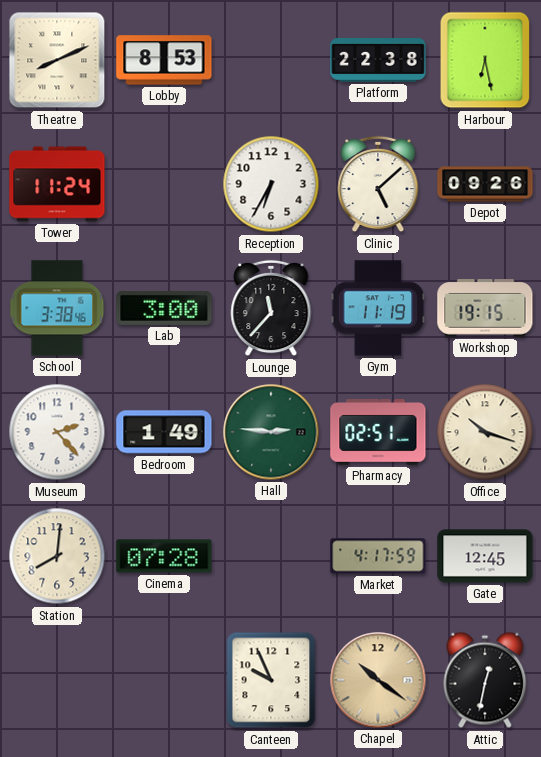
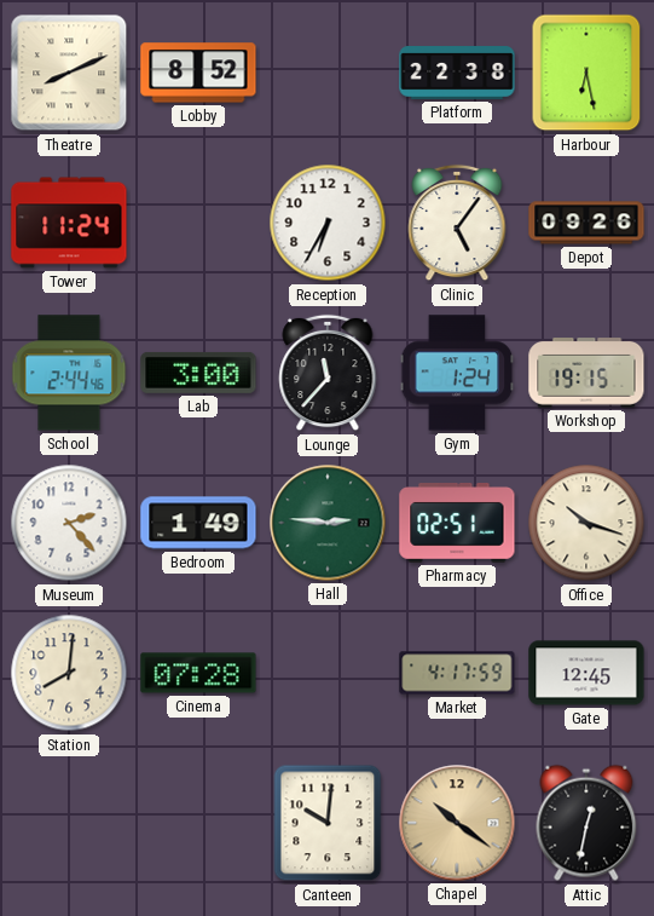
Lobby: 8:53 -> 8:52
Clinic: 5:08 -> 5:06
School: 3:38 -> 2:44
Gym: 11:19 -> 1:24
Canteen: 9:56 -> 10:01
